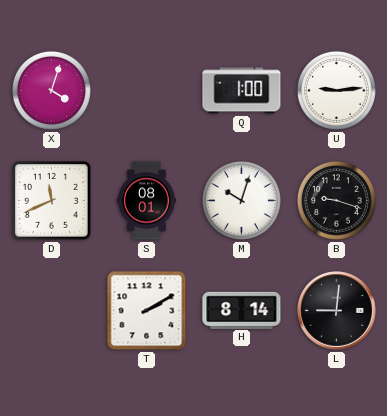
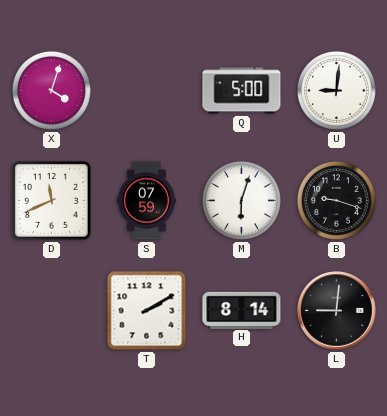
Q: 1:00 -> 5:00
U: 9:14 -> 9:01
S: 08:01 -> 07:59
M: 10:03 -> 6:03
